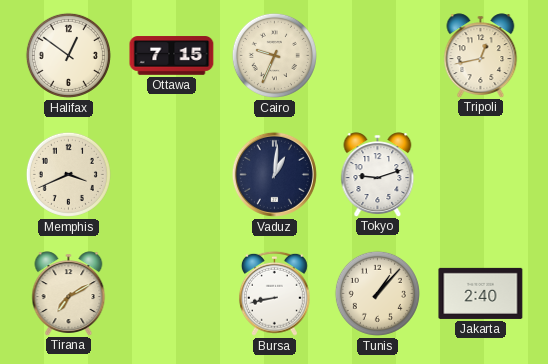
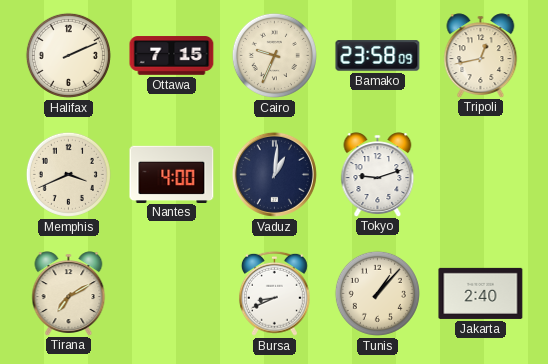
Halifax: 12:51 -> 2:11
Bamako: none -> 23:58
Nantes: none -> 4:00
Bursa: 8:43 -> 8:41
